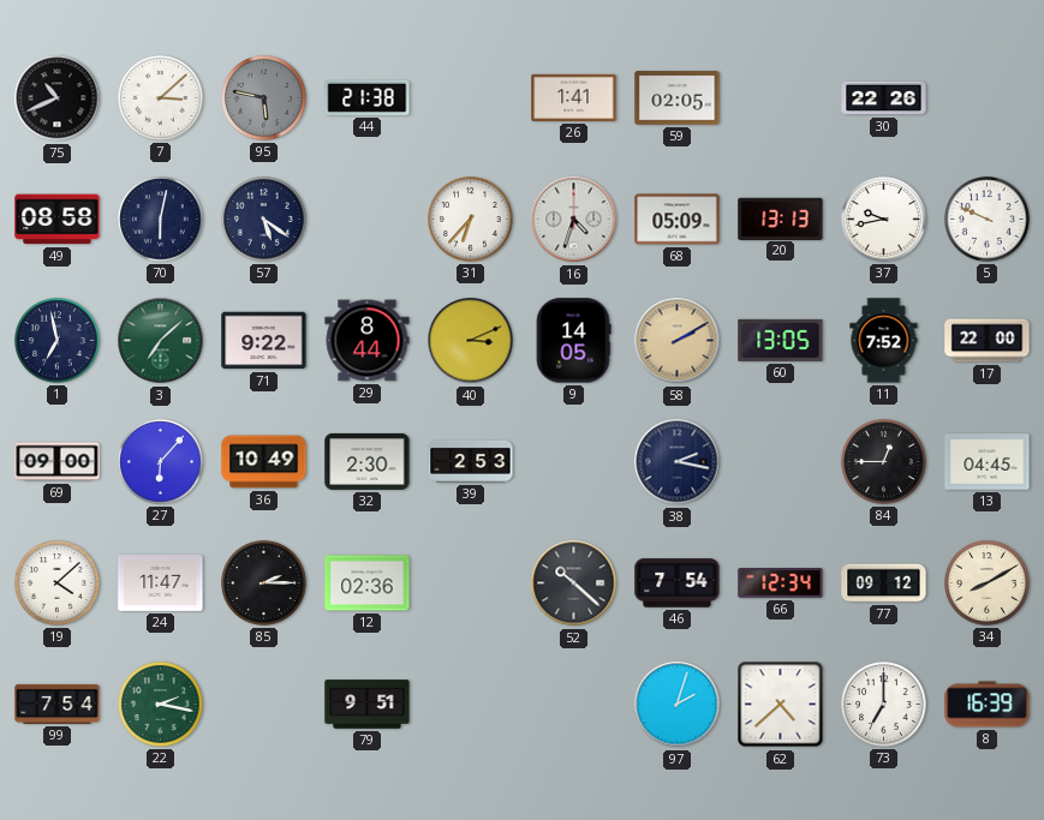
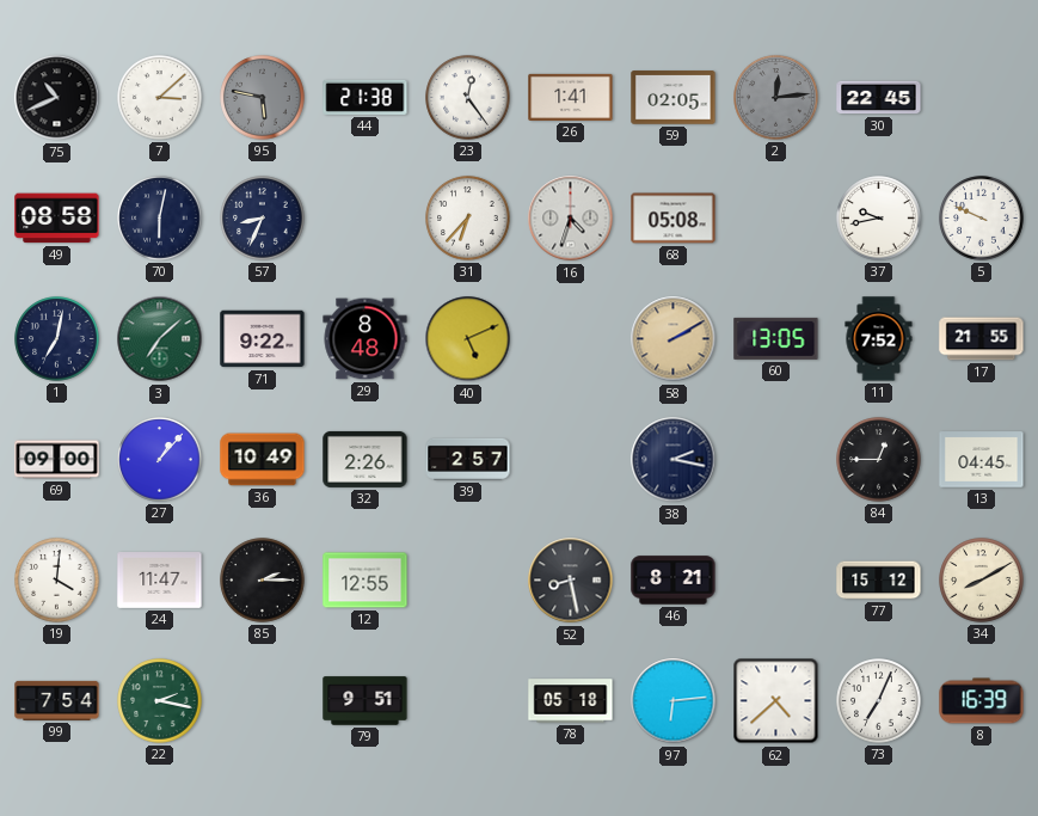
23: none -> 12:24
2: none -> 12:14
30: 22:26 -> 22:45
57: 5:21 -> 8:34
68: 05:09 -> 05:08
20: 13:13 -> none
1: 6:58 -> 7:02
29: 8:44 -> 8:48
40: 3:11 -> 5:11
9: 14:05 -> none
17: 22:00 -> 21:55
27: 6:07 -> 1:07
32: 2:30 -> 2:26
39: 2:53 -> 2:57
19: 4:08 -> 4:01
12: 02:36 -> 12:55
52: 10:22 -> 8:28
46: 7:54 -> 8:21
66: 12:34 -> none
77: 09:12 -> 15:12
78: none -> 05:18
97: 2:03 -> 6:14
73: 7:00 -> 7:04
